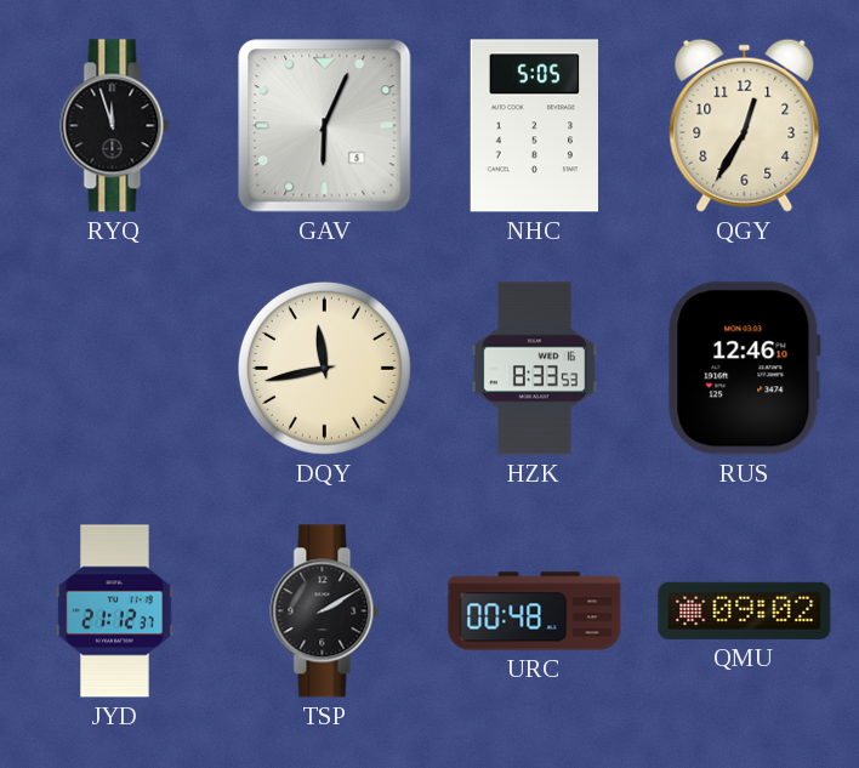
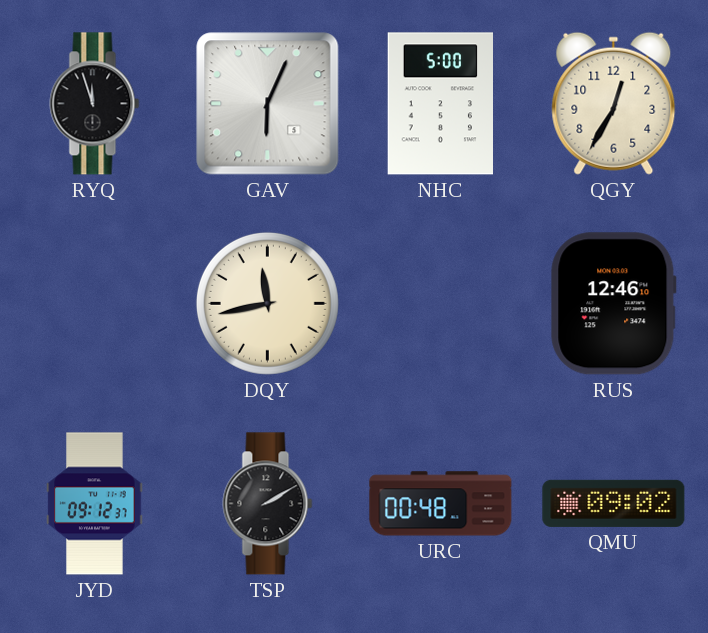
NHC: 5:05 -> 5:00
HZK: 8:33 -> none
JYD: 21:12 -> 09:12
